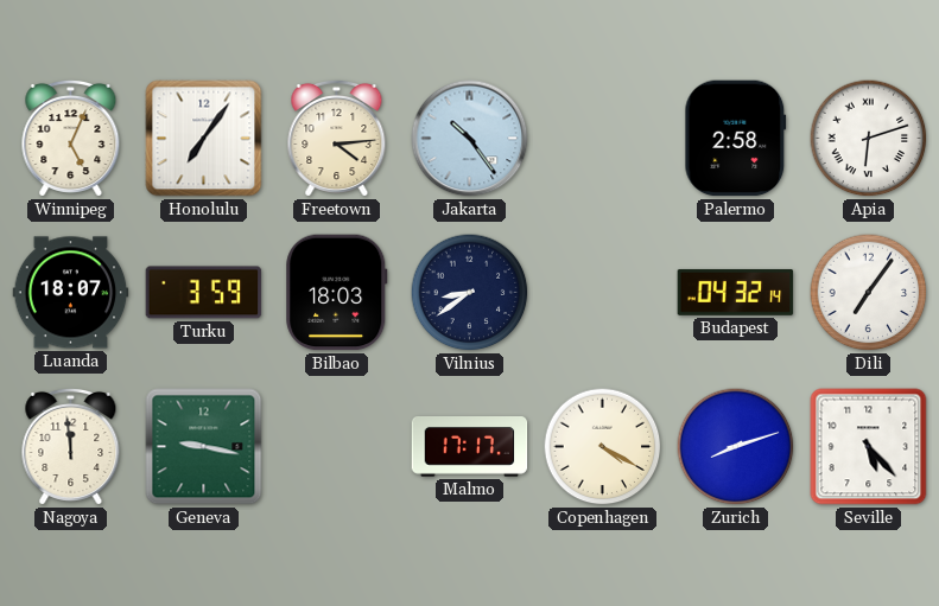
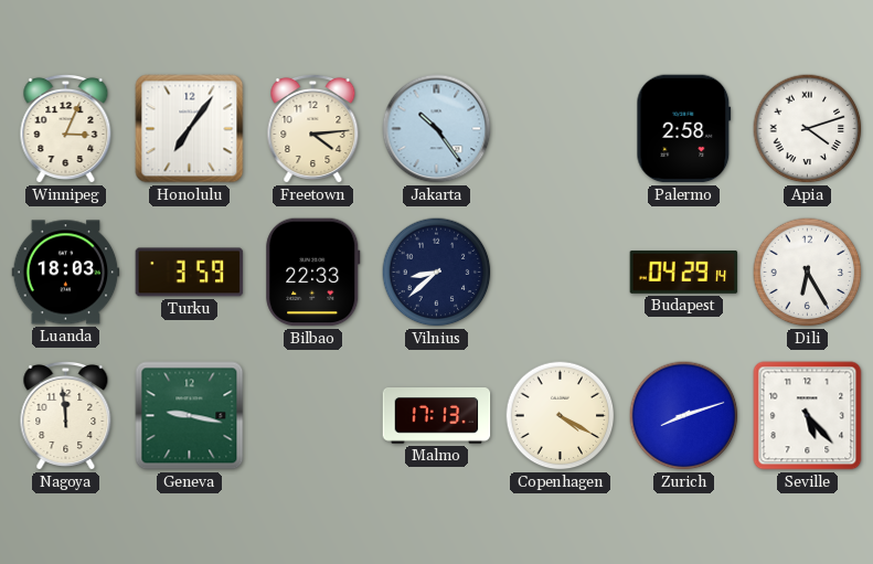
Winnipeg: 5:04 -> 3:04
Apia: 6:12 -> 4:12
Luanda: 18:07 -> 18:03
Bilbao: 18:03 -> 22:33
Vilnius: 8:39 -> 8:38
Budapest: 04:32 -> 04:29
Dili: 7:06 -> 6:25
Malmo: 17:17 -> 17:13
